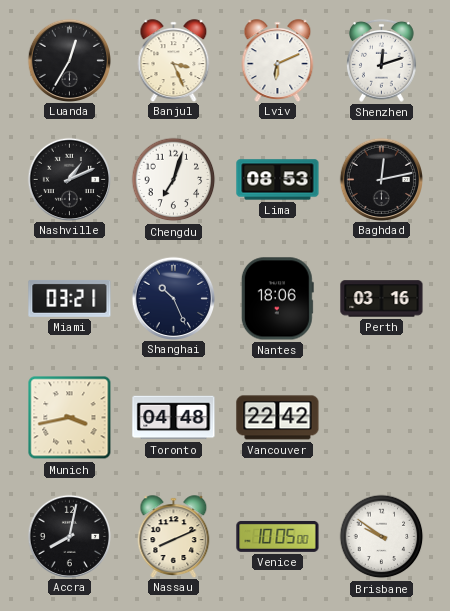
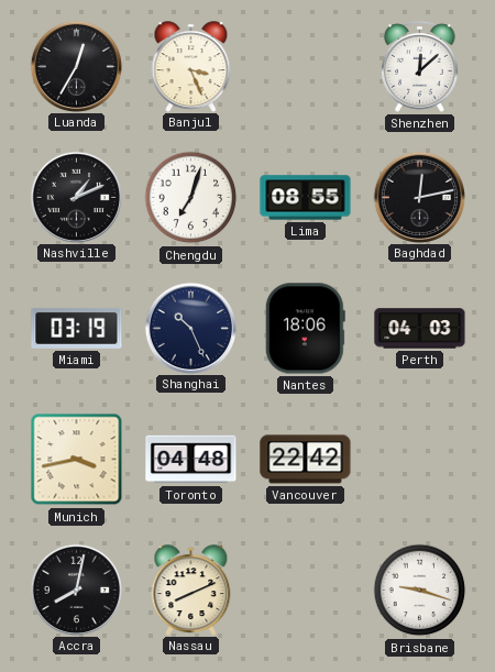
Lviv: 6:11 -> none
Shenzhen: 12:12 -> 12:08
Lima: 08:53 -> 08:55
Miami: 03:21 -> 03:19
Perth: 03:16 -> 04:03
Venice: 10:05 -> none
Brisbane: 9:51 -> 9:18
